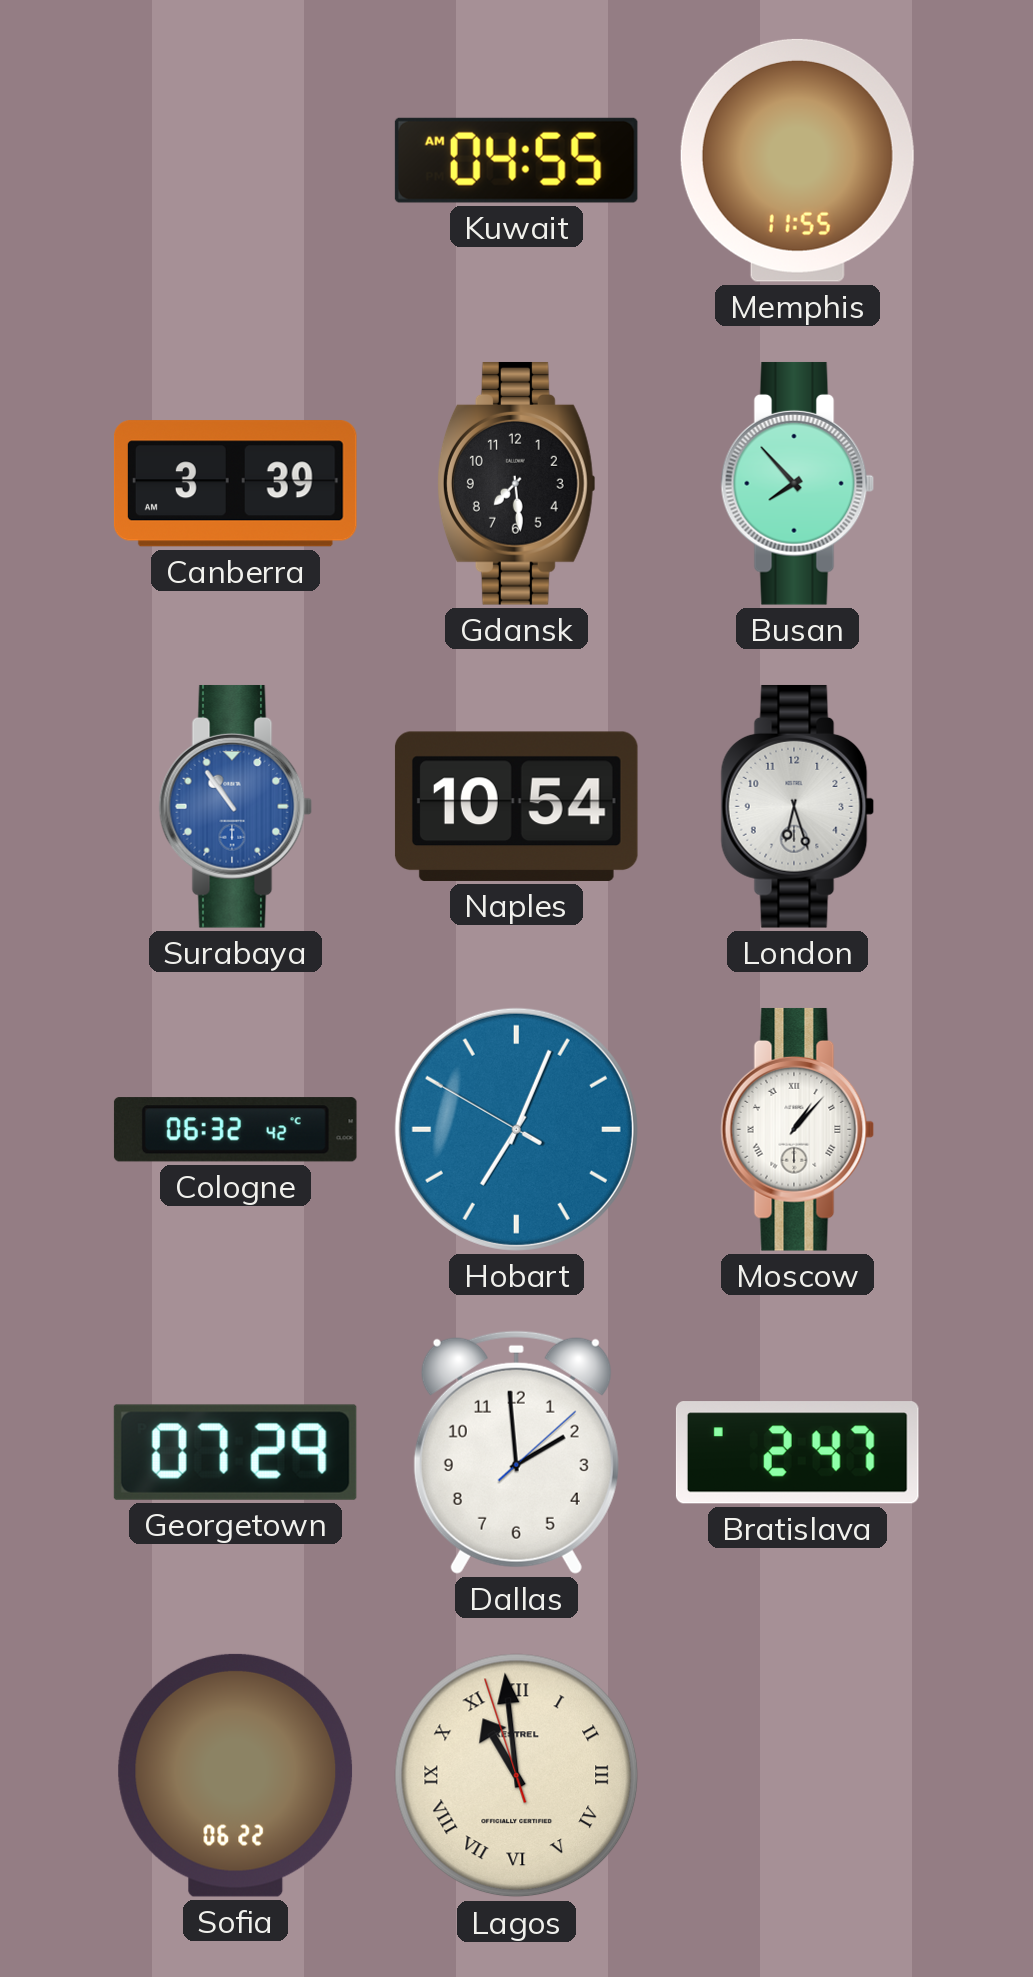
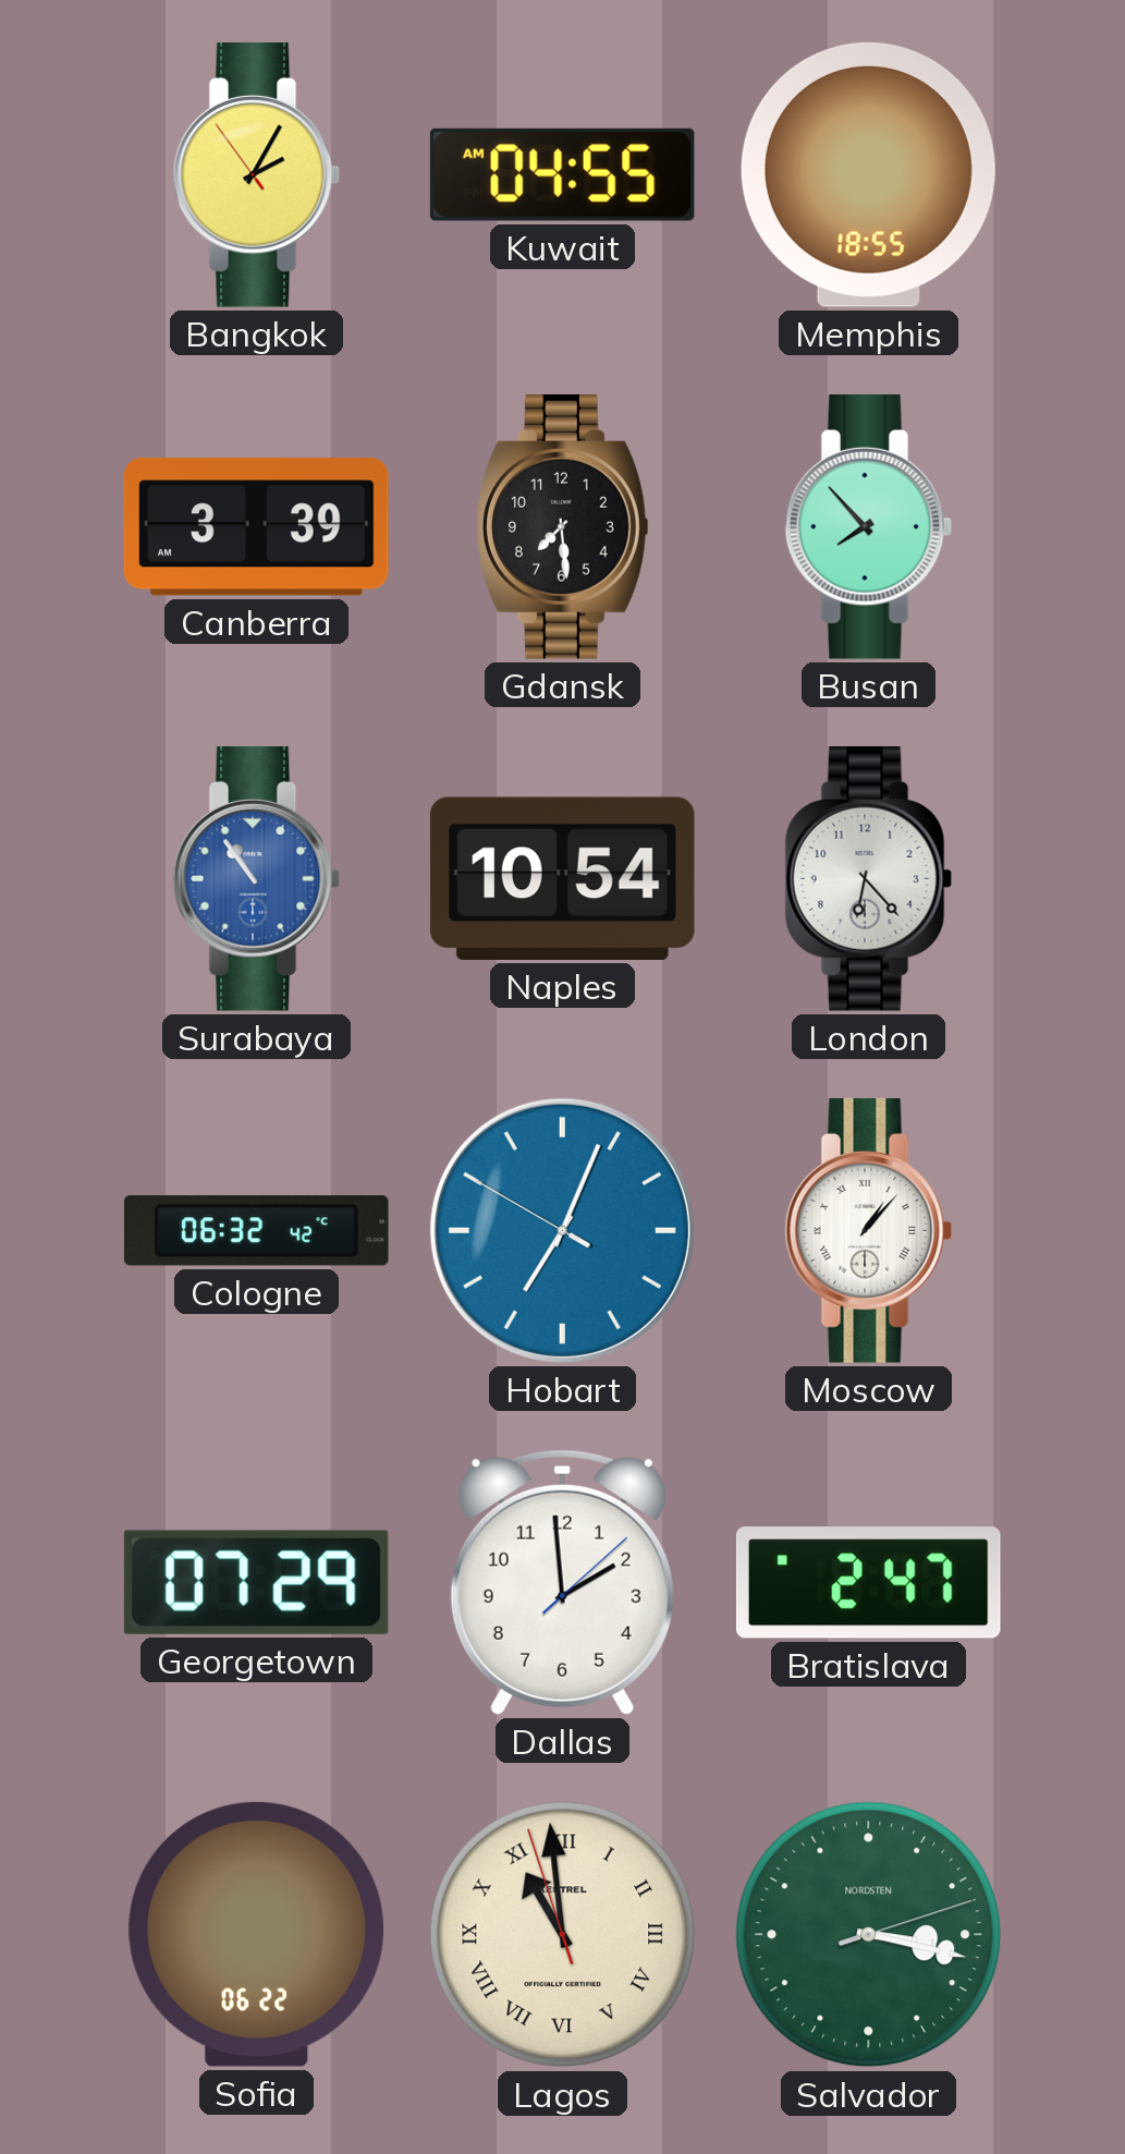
Bangkok: none -> 2:04
Memphis: 11:55 -> 18:55
London: 6:27 -> 6:23
Salvador: none -> 3:17
